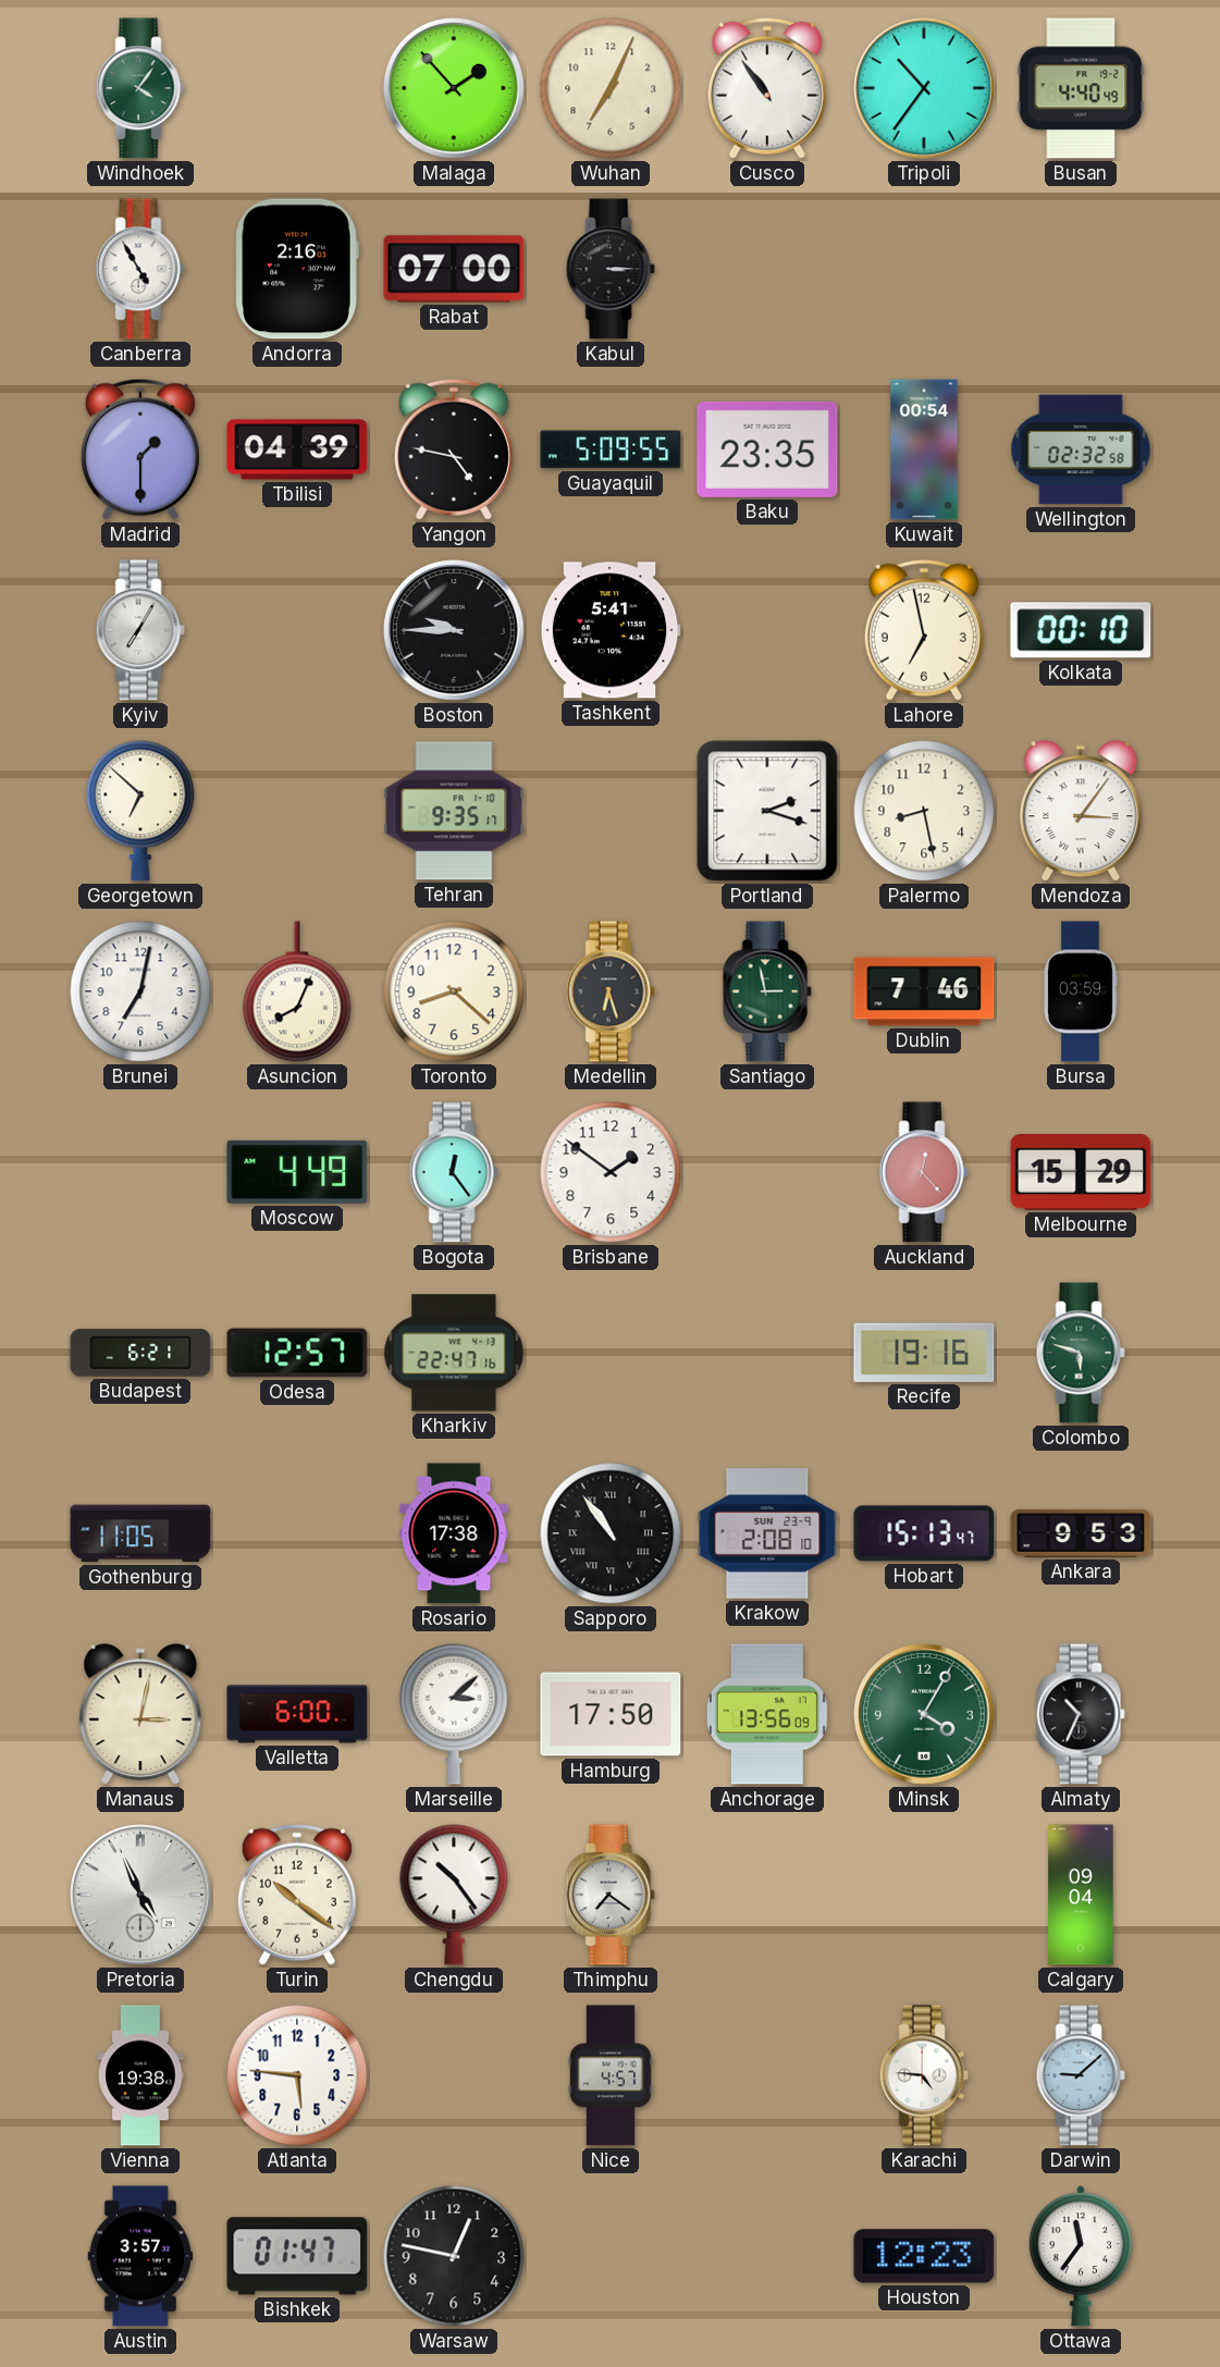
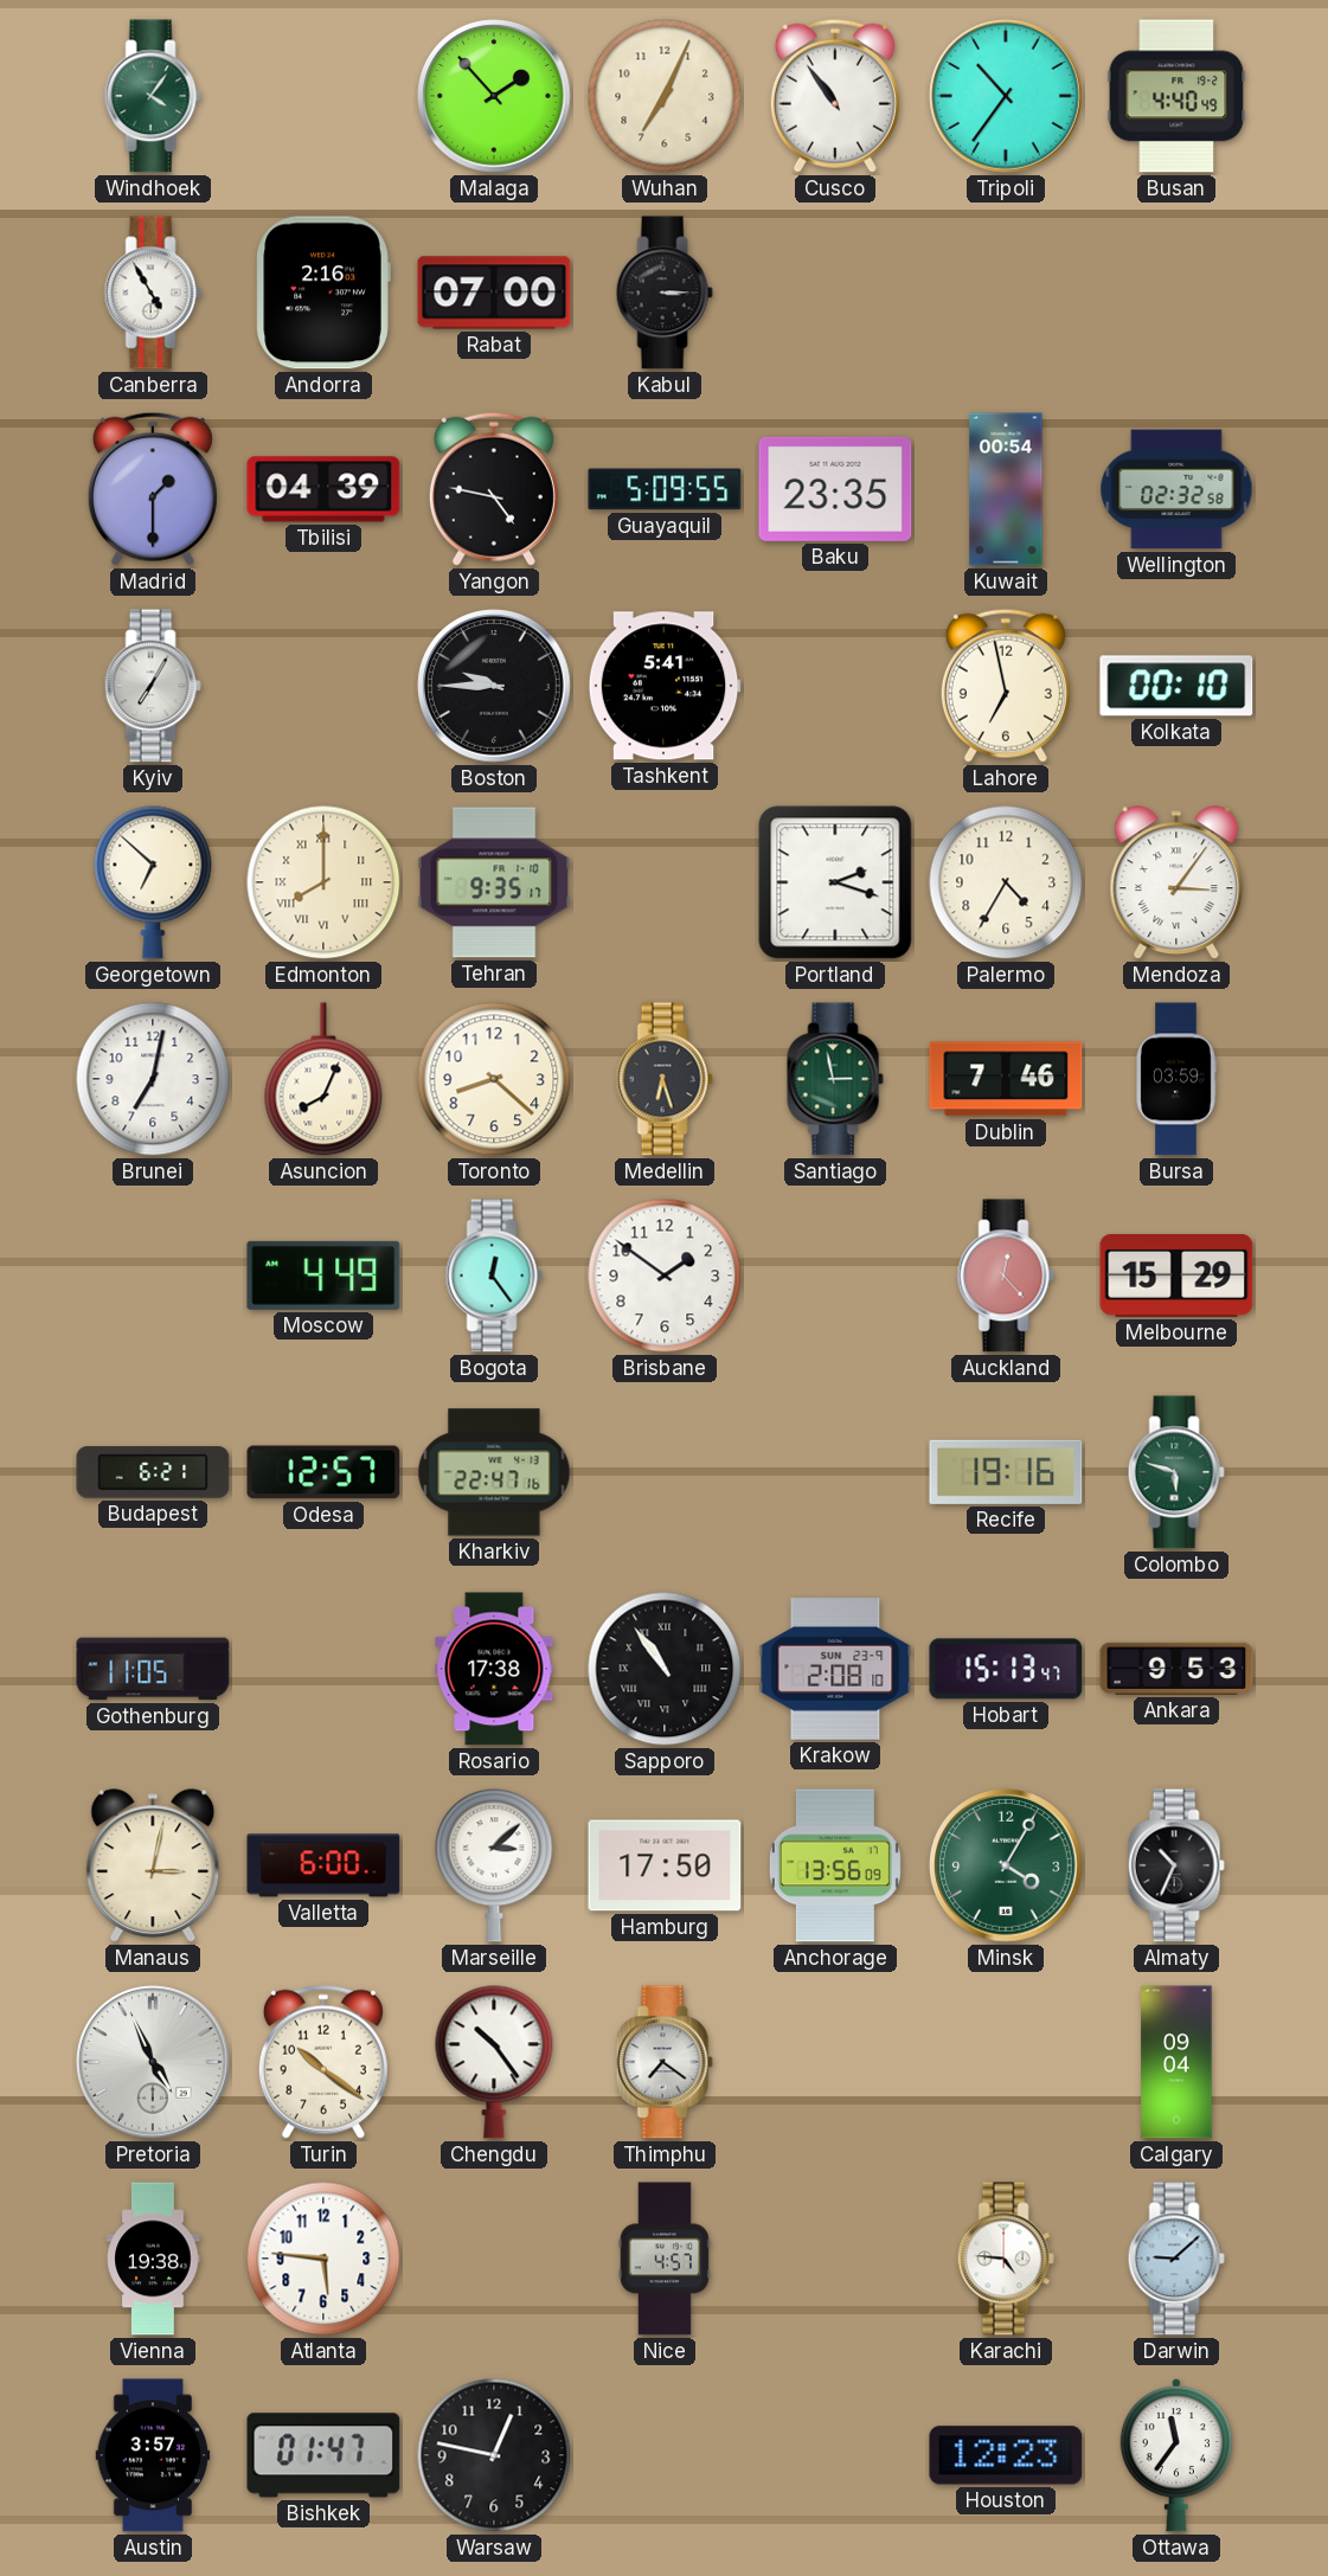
Edmonton: none -> 8:00
Palermo: 8:28 -> 4:35
